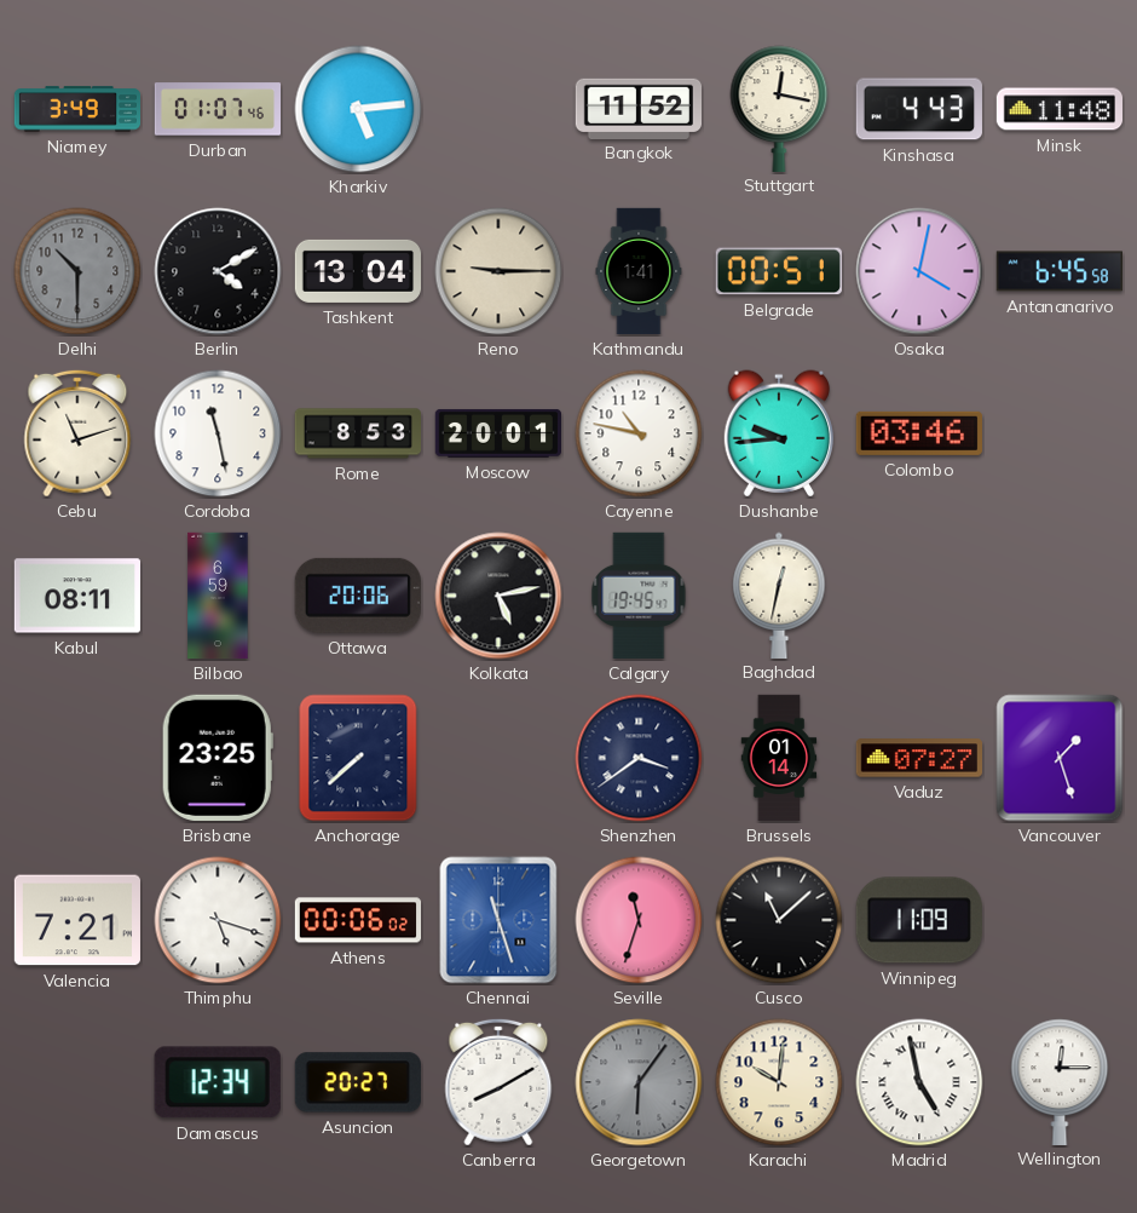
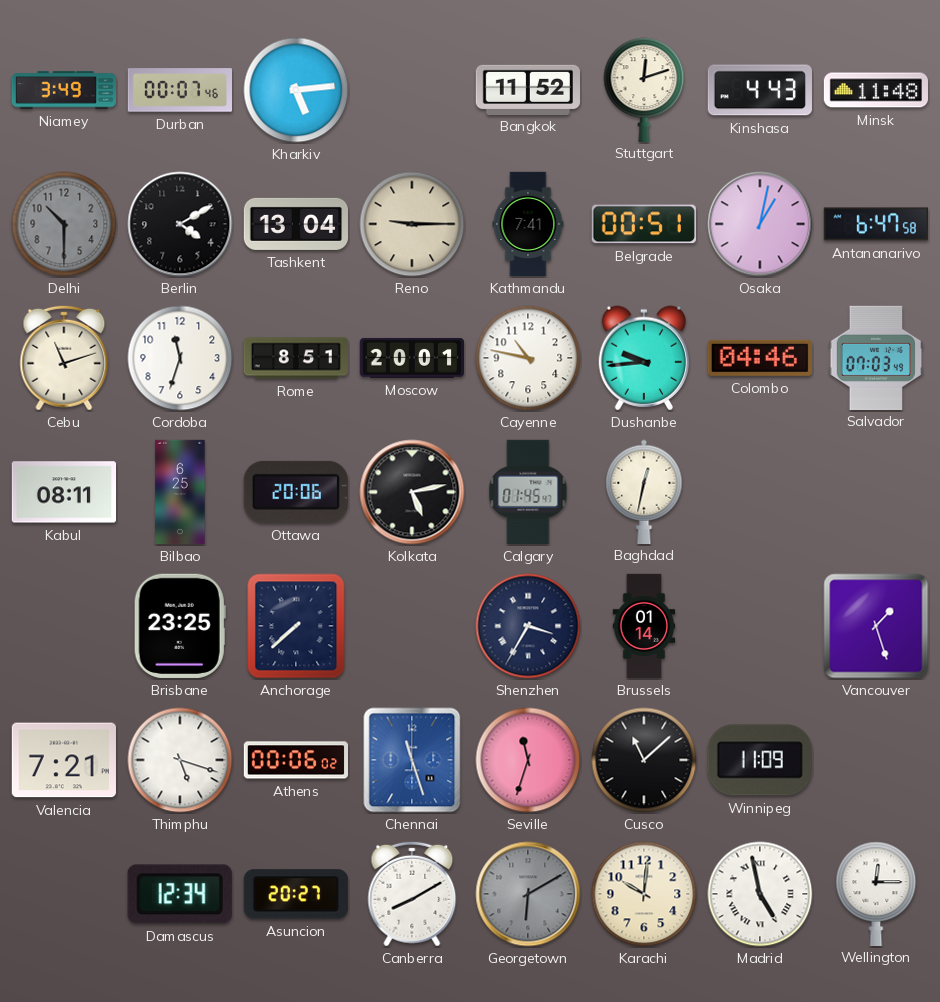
Durban: 01:07 -> 00:07
Stuttgart: 12:17 -> 12:12
Kathmandu: 1:41 -> 7:41
Osaka: 4:02 -> 1:02
Antananarivo: 6:45 -> 6:47
Cordoba: 11:28 -> 11:33
Rome: 8:53 -> 8:51
Colombo: 03:46 -> 04:46
Salvador: none -> 07:03
Bilbao: 6:59 -> 6:25
Calgary: 19:45 -> 01:45
Shenzhen: 3:39 -> 3:35
Vaduz: 07:27 -> none
Georgetown: 6:06 -> 6:10
